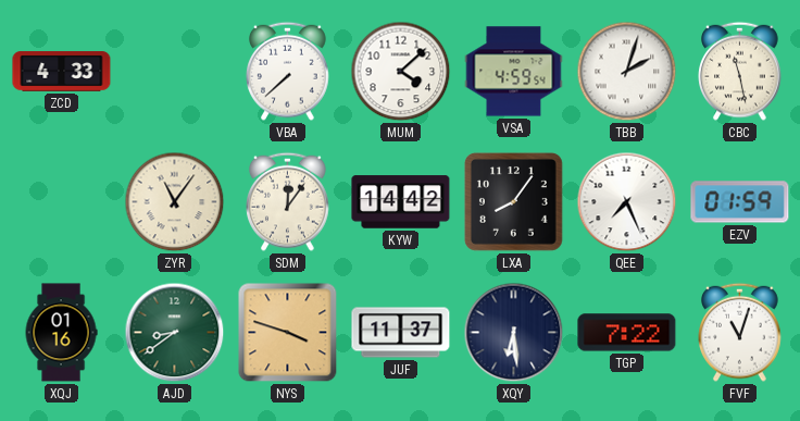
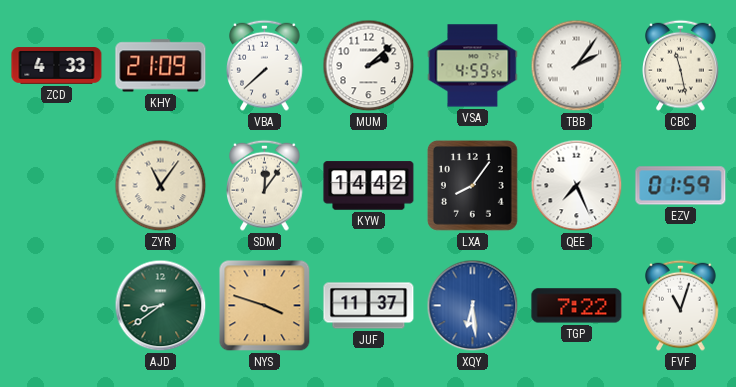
KHY: none -> 21:09
MUM: 4:08 -> 2:08
TBB: 2:03 -> 2:06
XQJ: 01:16 -> none
XQY dial: navy -> blue
